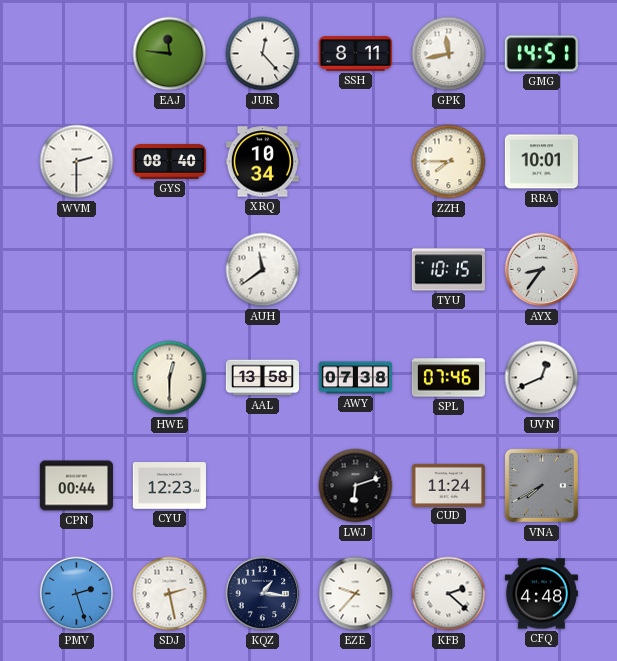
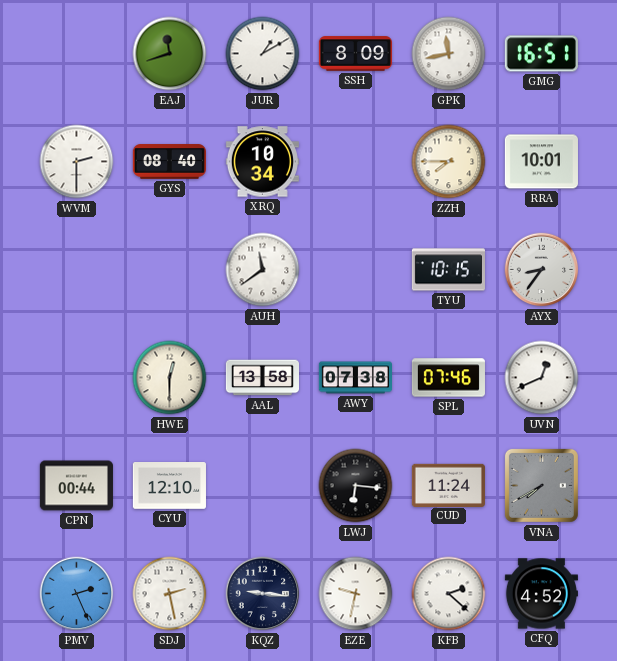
EAJ: 11:46 -> 11:42
JUR: 12:23 -> 1:10
SSH: 8:11 -> 8:09
GMG: 14:51 -> 16:51
CYU: 12:23 -> 12:10
LWJ: 6:12 -> 6:16
PMV: 2:27 -> 2:26
KQZ: 1:16 -> 9:16
EZE: 9:37 -> 9:32
CFQ: 4:48 -> 4:52
